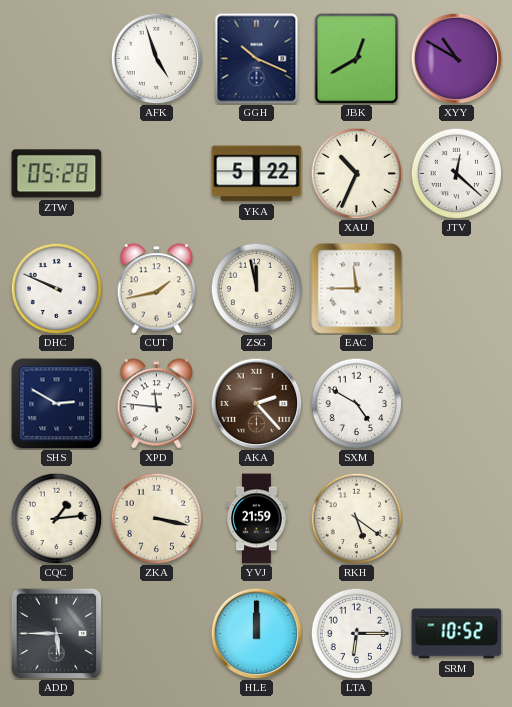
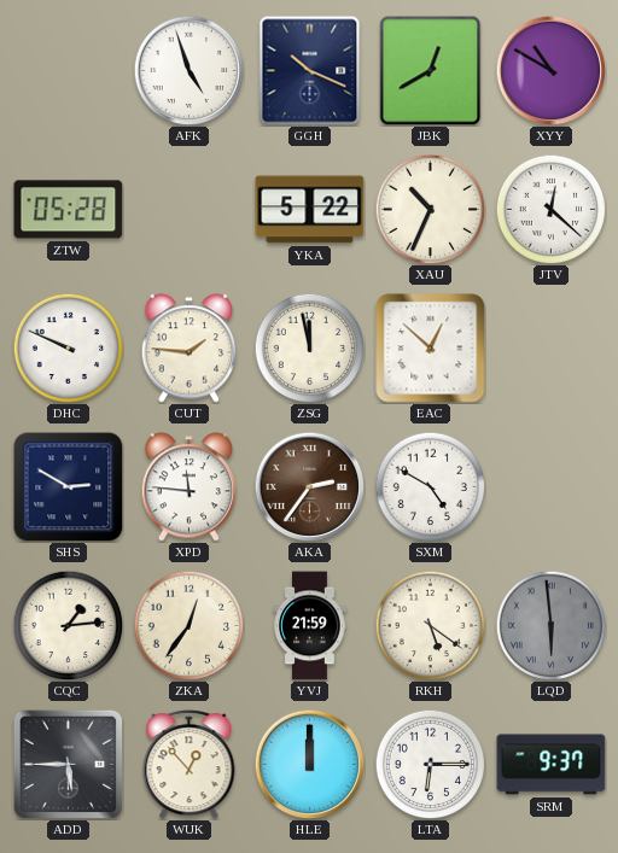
CUT: 1:43 -> 1:46
EAC: 11:45 -> 12:52
AKA: 2:23 -> 2:36
ZKA: 3:17 -> 12:36
LQD: none -> 5:59
WUK: none -> 12:53
SRM: 10:52 -> 9:37
